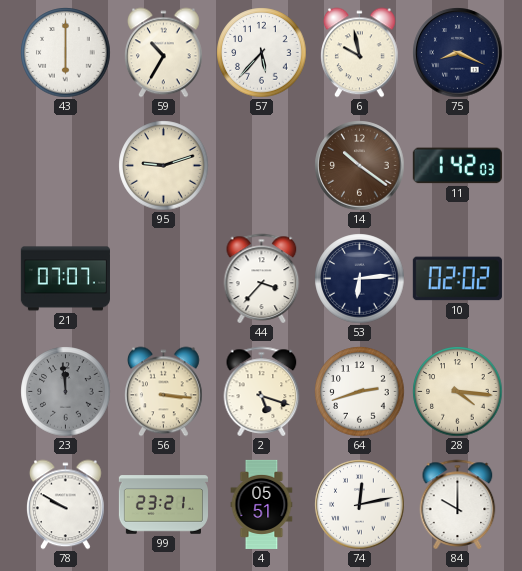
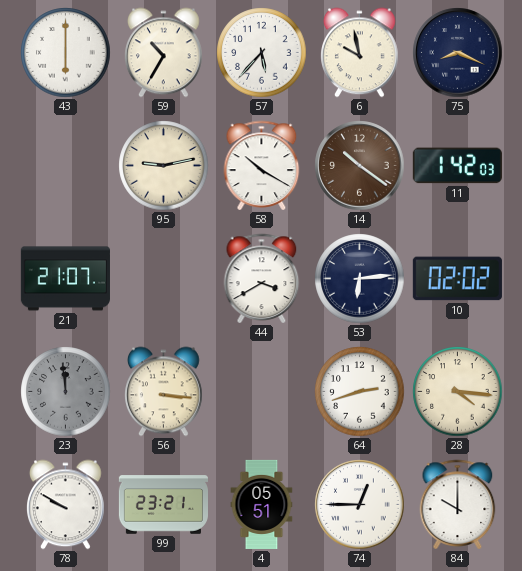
95: 9:12 -> 9:13
58: none -> 10:20
21: 07:07 -> 21:07
44: 3:37 -> 3:40
2: 5:18 -> none
74: 12:13 -> 12:45
